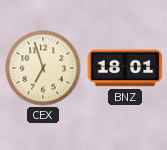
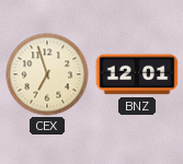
BNZ: 18:01 -> 12:01
